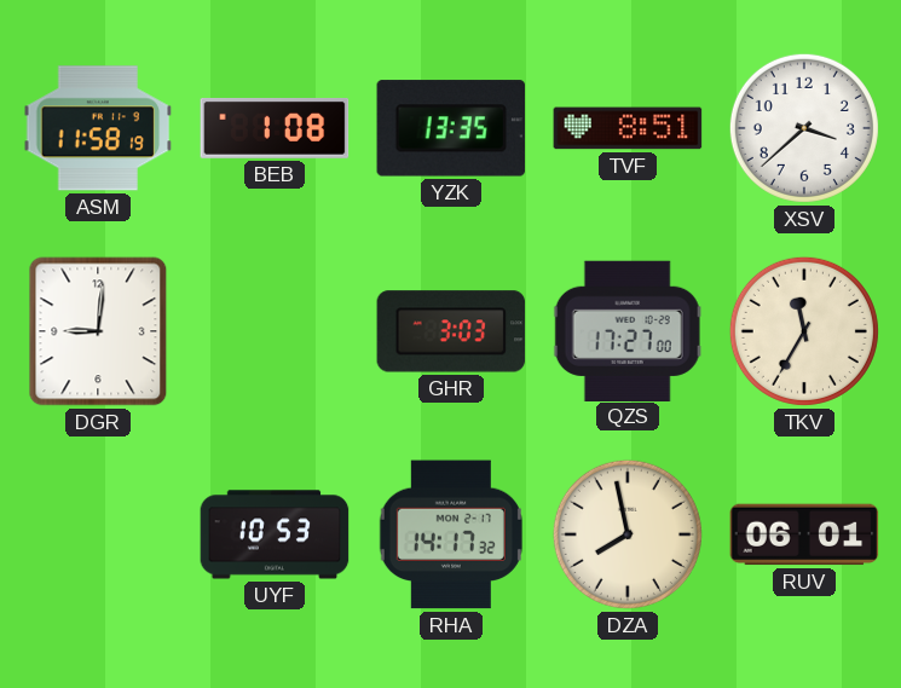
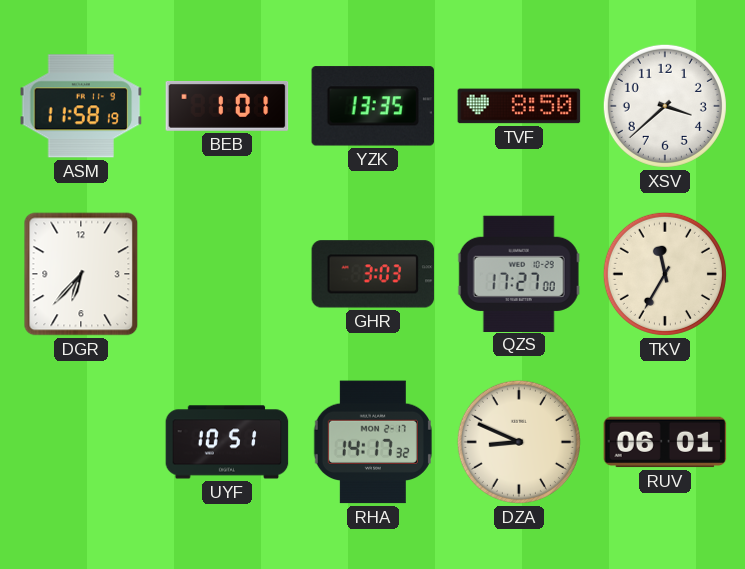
BEB: 1:08 -> 1:01
TVF: 8:51 -> 8:50
DGR: 9:01 -> 6:37
UYF: 10:53 -> 10:51
DZA: 7:58 -> 8:49
